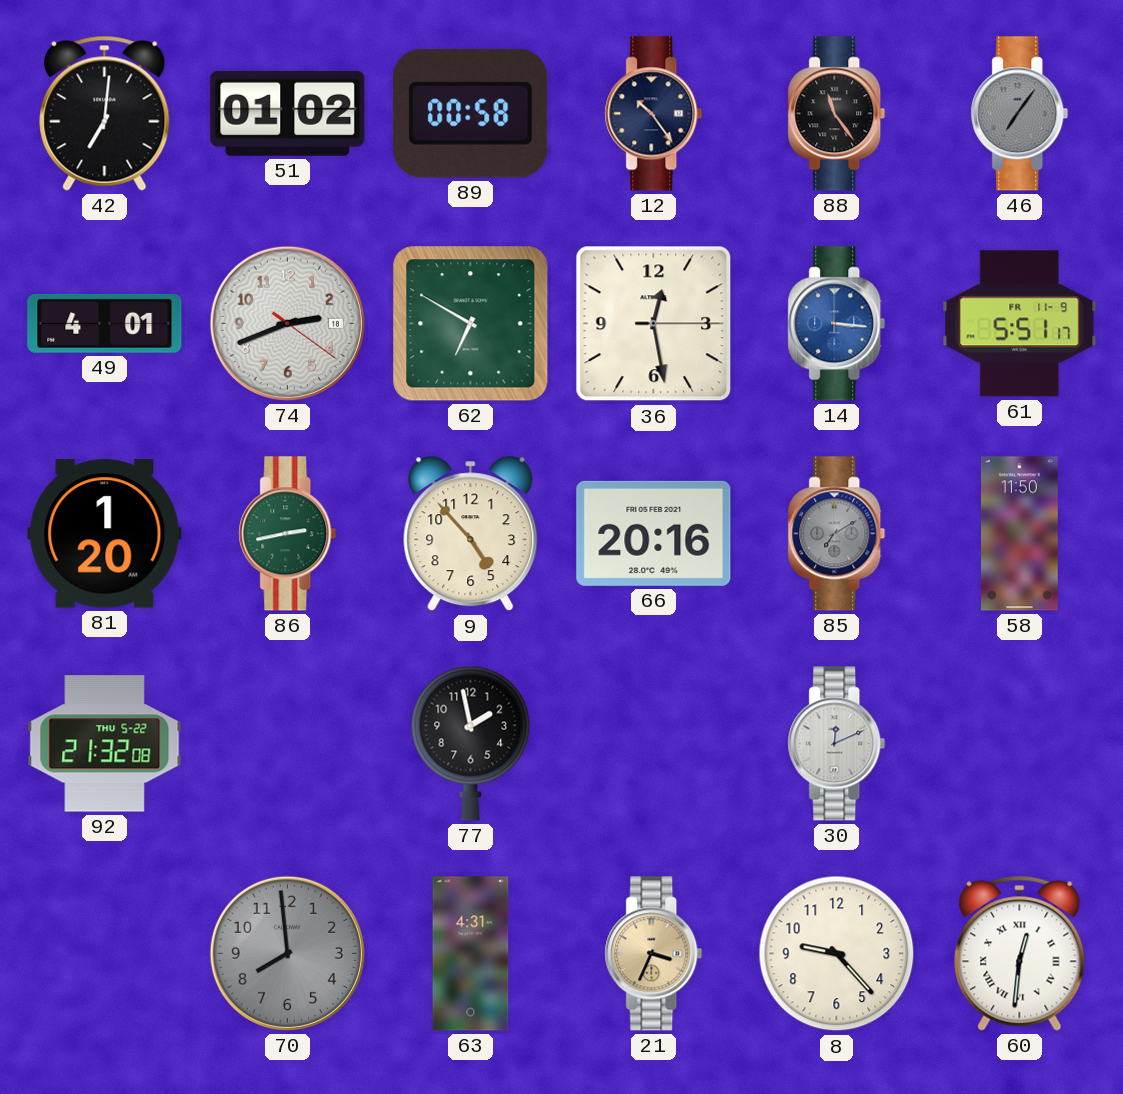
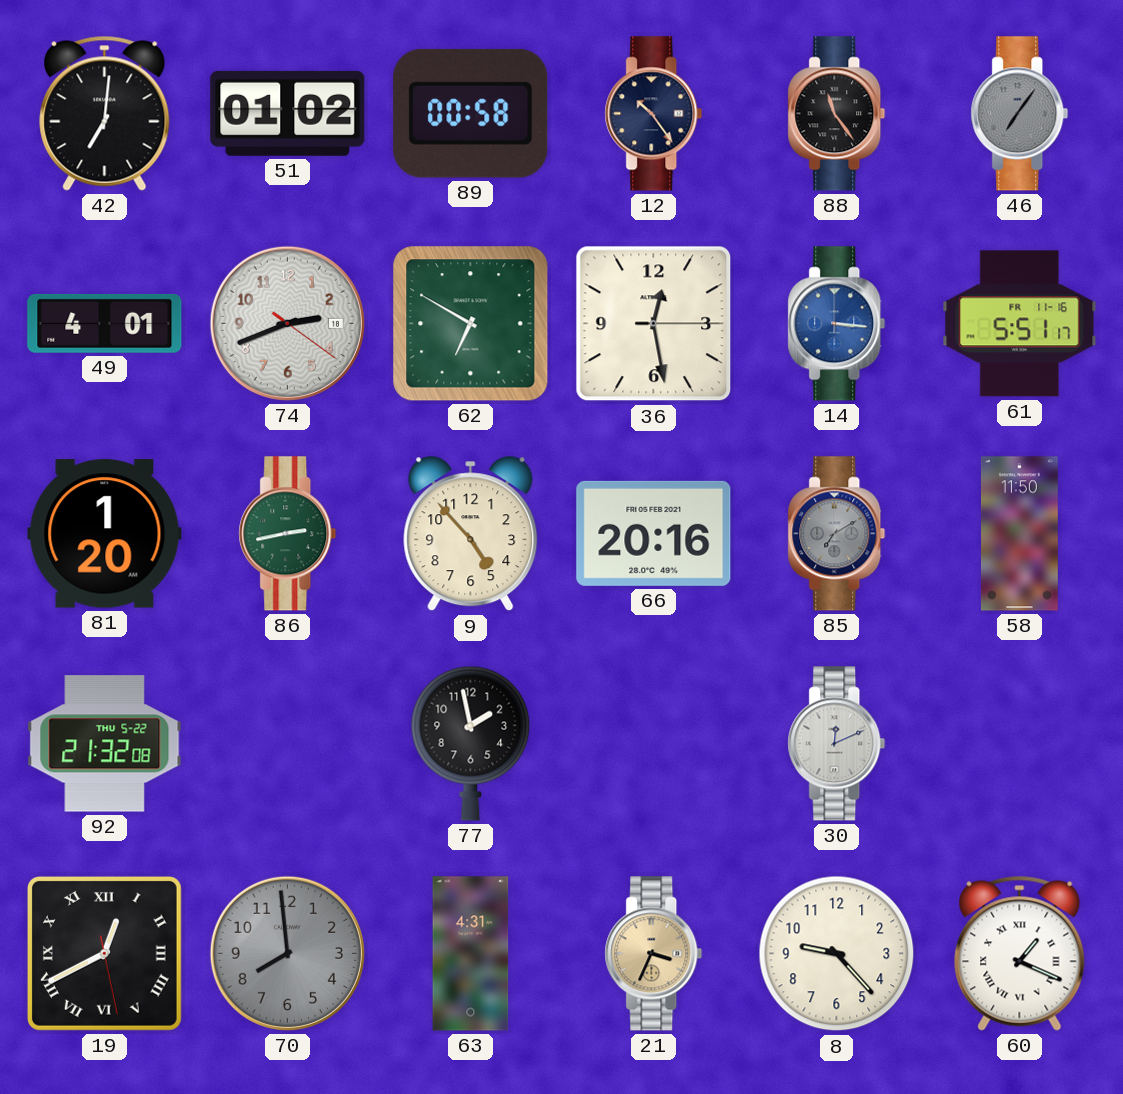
61 date: FR 11-9 -> FR 11-16
19: none -> 12:40
60: 12:31 -> 1:19
